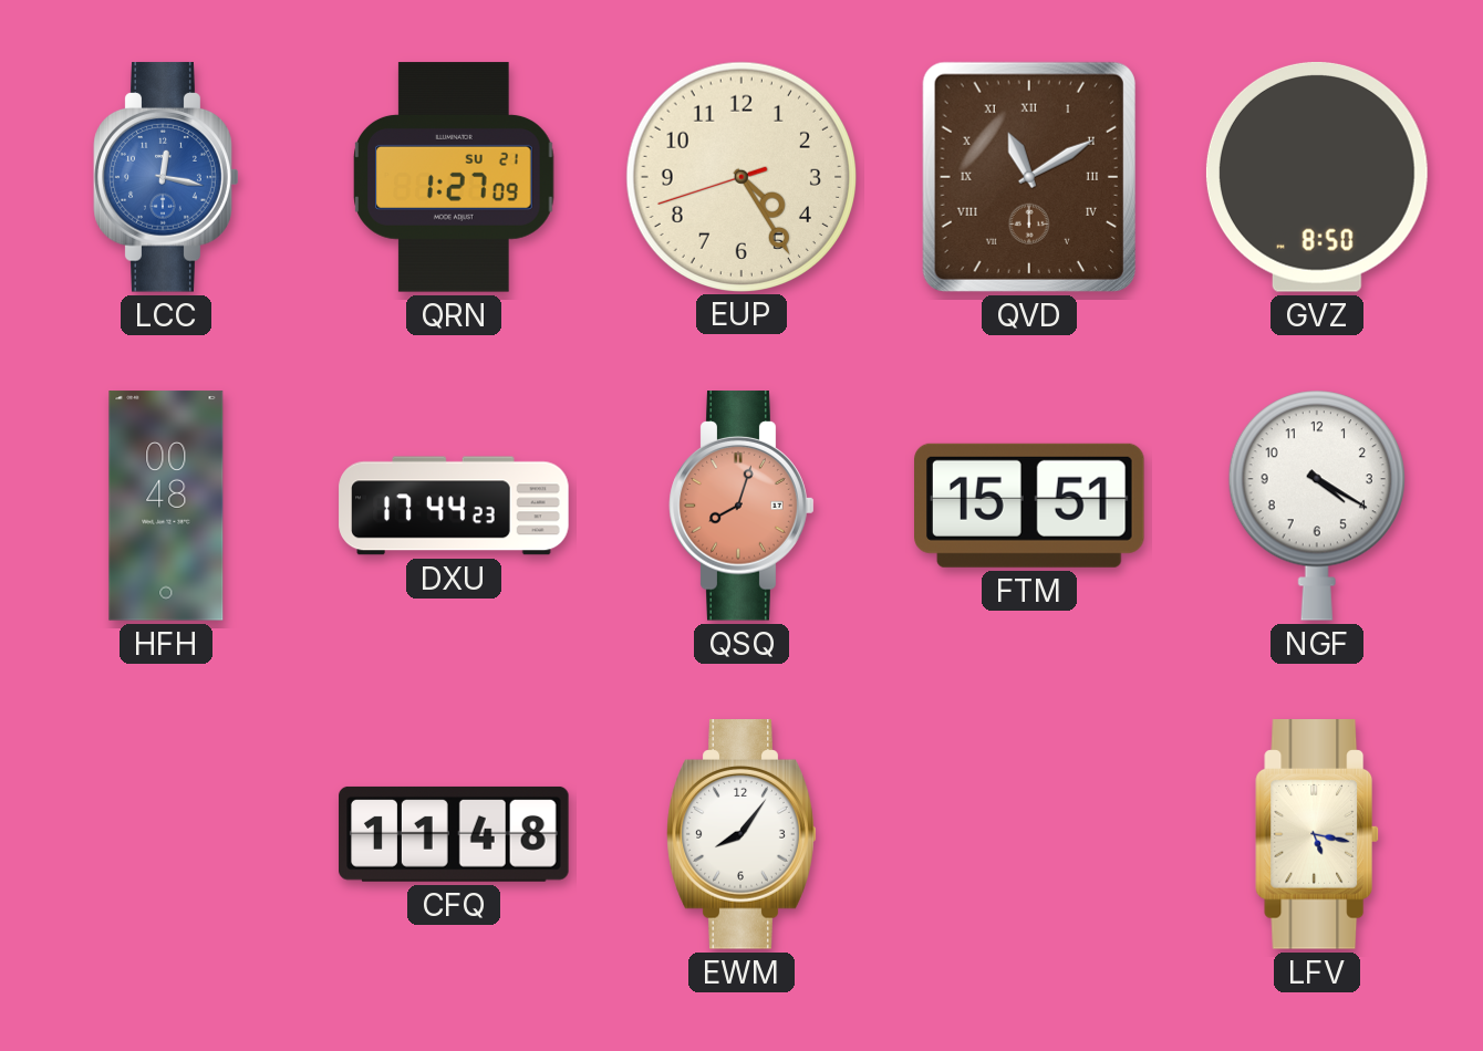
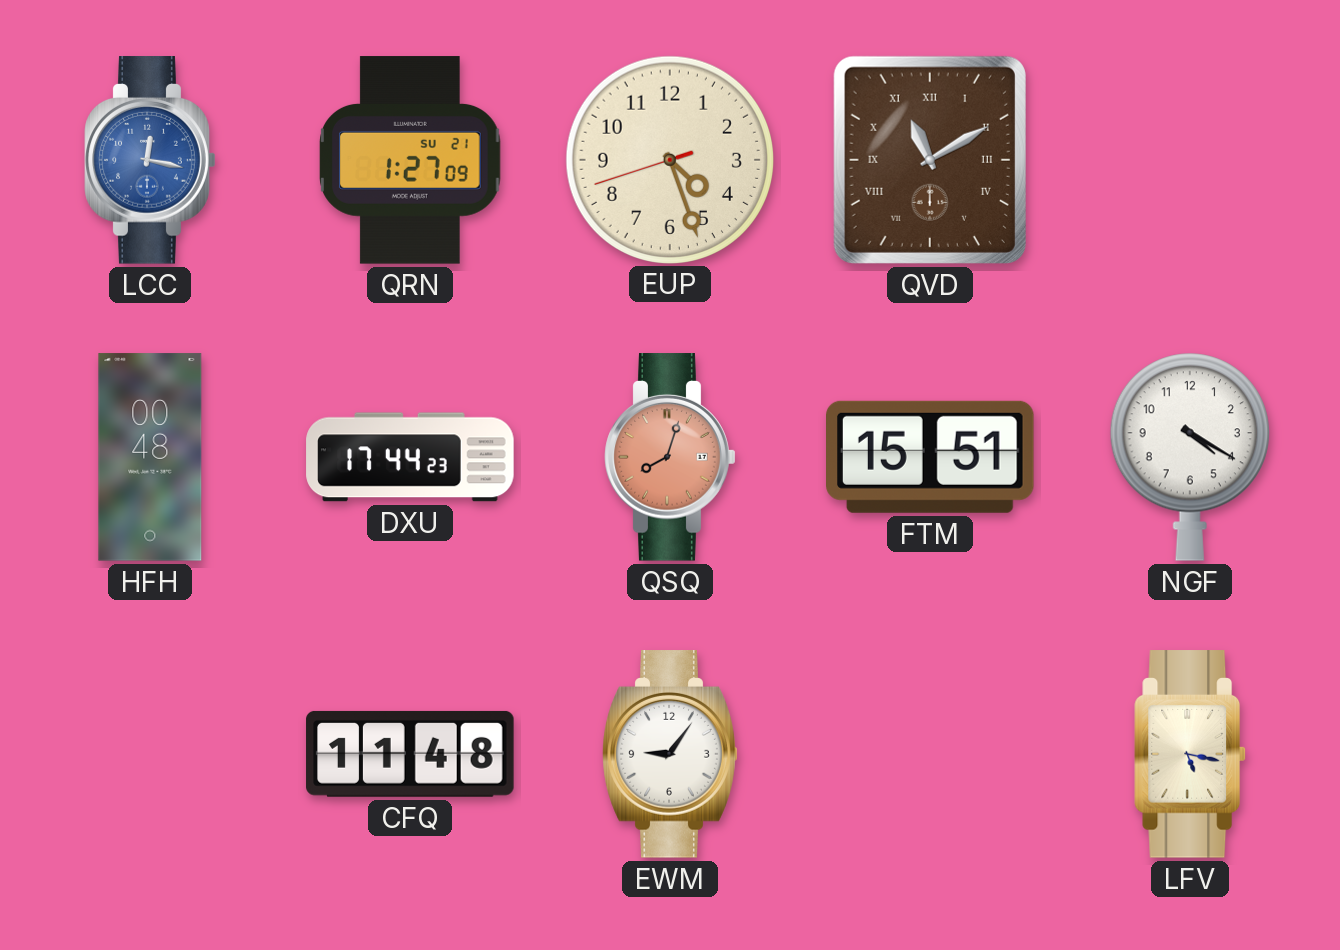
EUP: 4:24 -> 4:26
GVZ: 8:50 -> none
EWM: 8:06 -> 9:06
